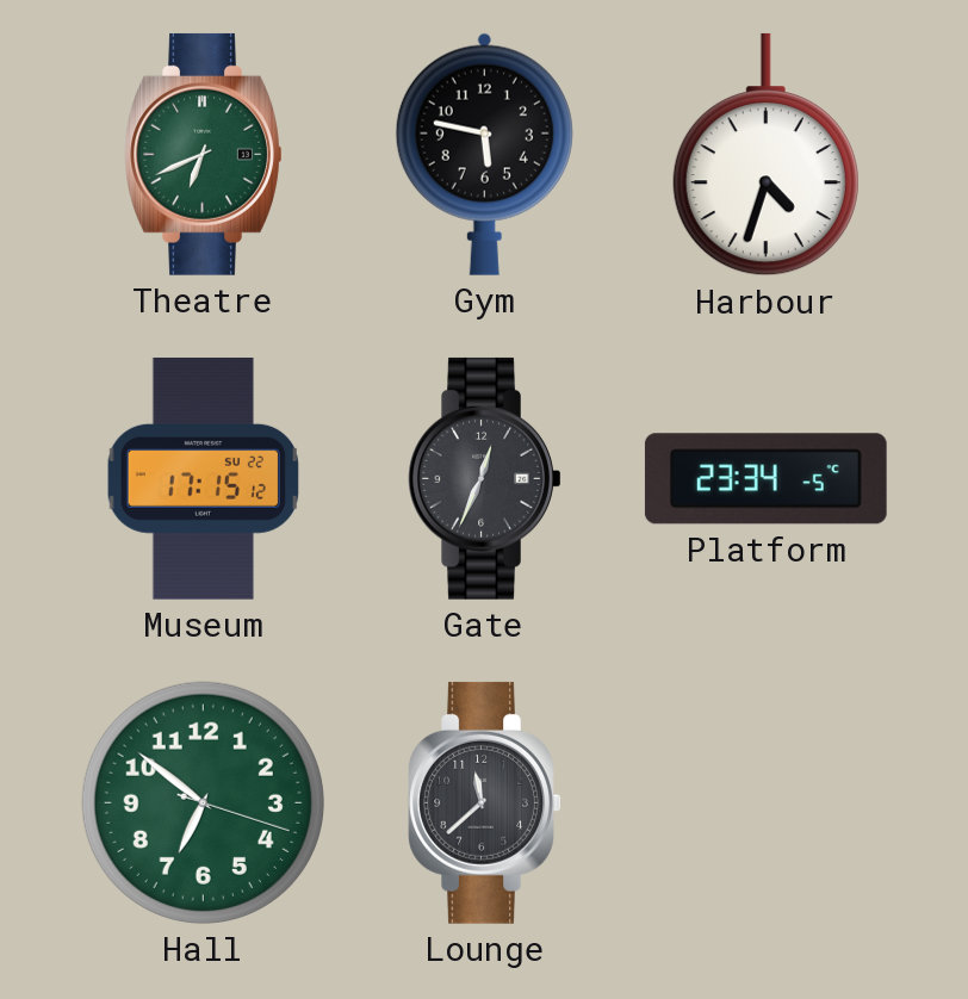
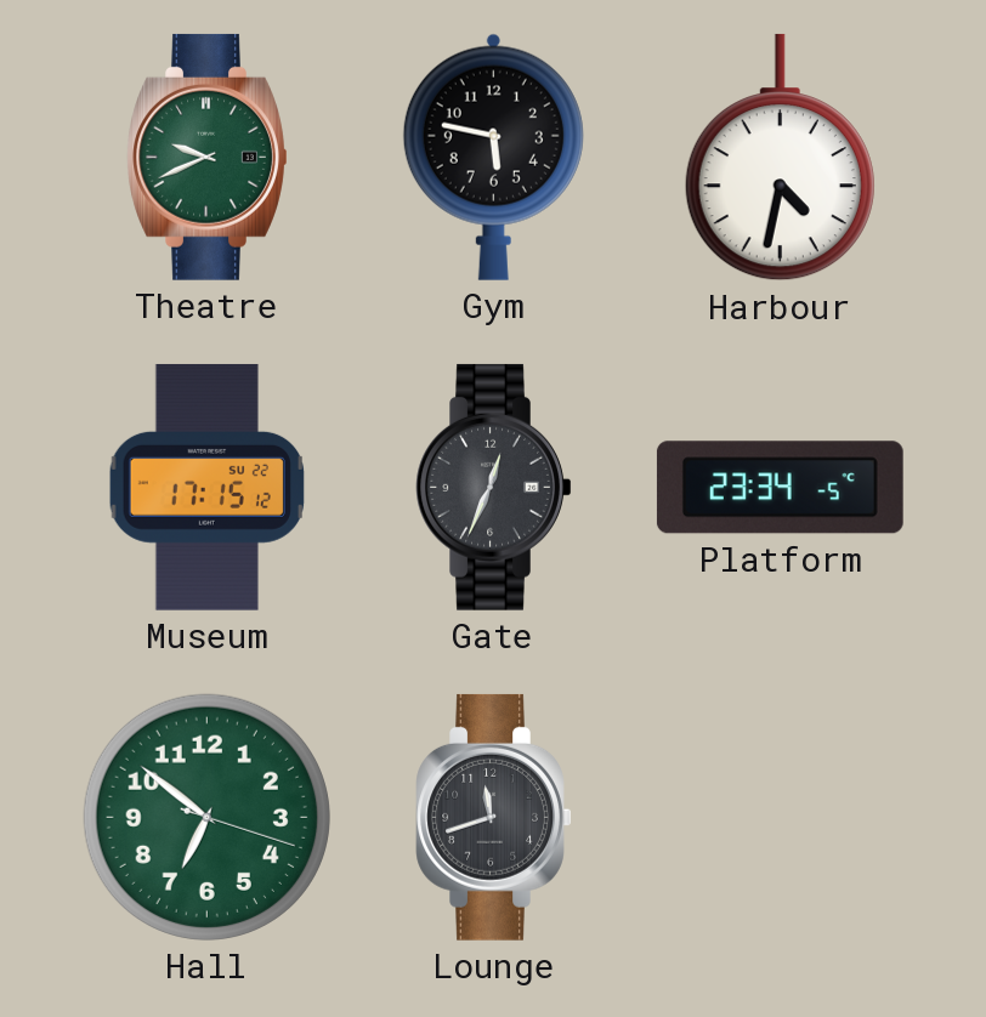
Theatre: 6:41 -> 9:41
Harbour: 4:33 -> 4:32
Lounge: 11:38 -> 11:42
